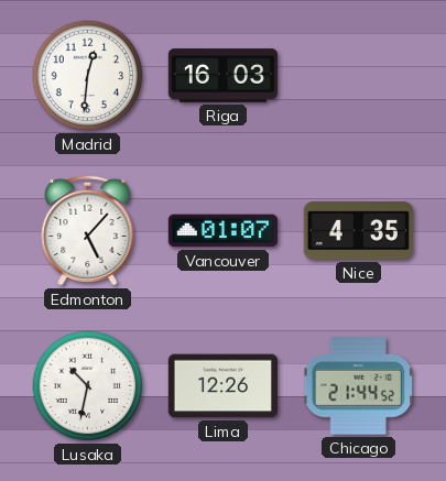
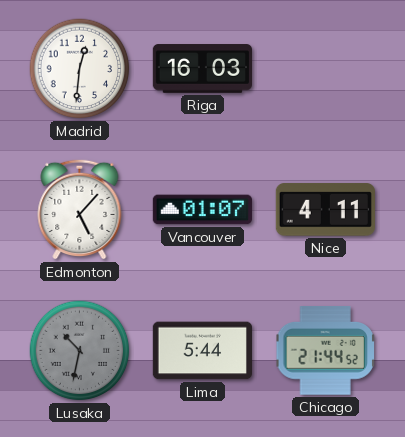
Nice: 4:35 -> 4:11
Lusaka dial: white -> grey
Lima: 12:26 -> 5:44
